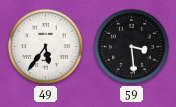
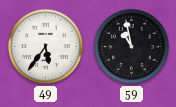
59: 3:29 -> 10:58
